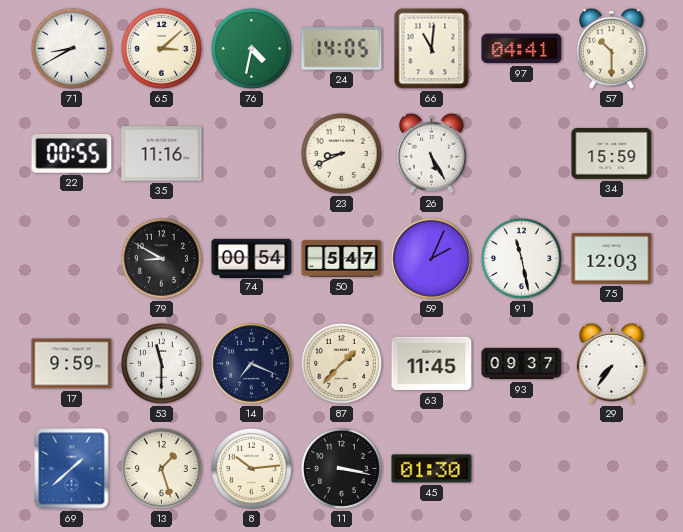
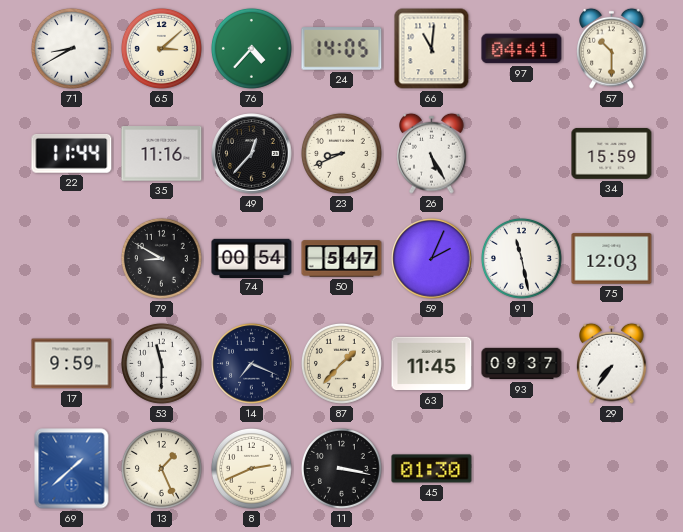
76: 4:32 -> 4:37
22: 00:55 -> 11:44
49: none -> 12:37
13: 1:27 -> 1:26
8: 10:14 -> 2:41
